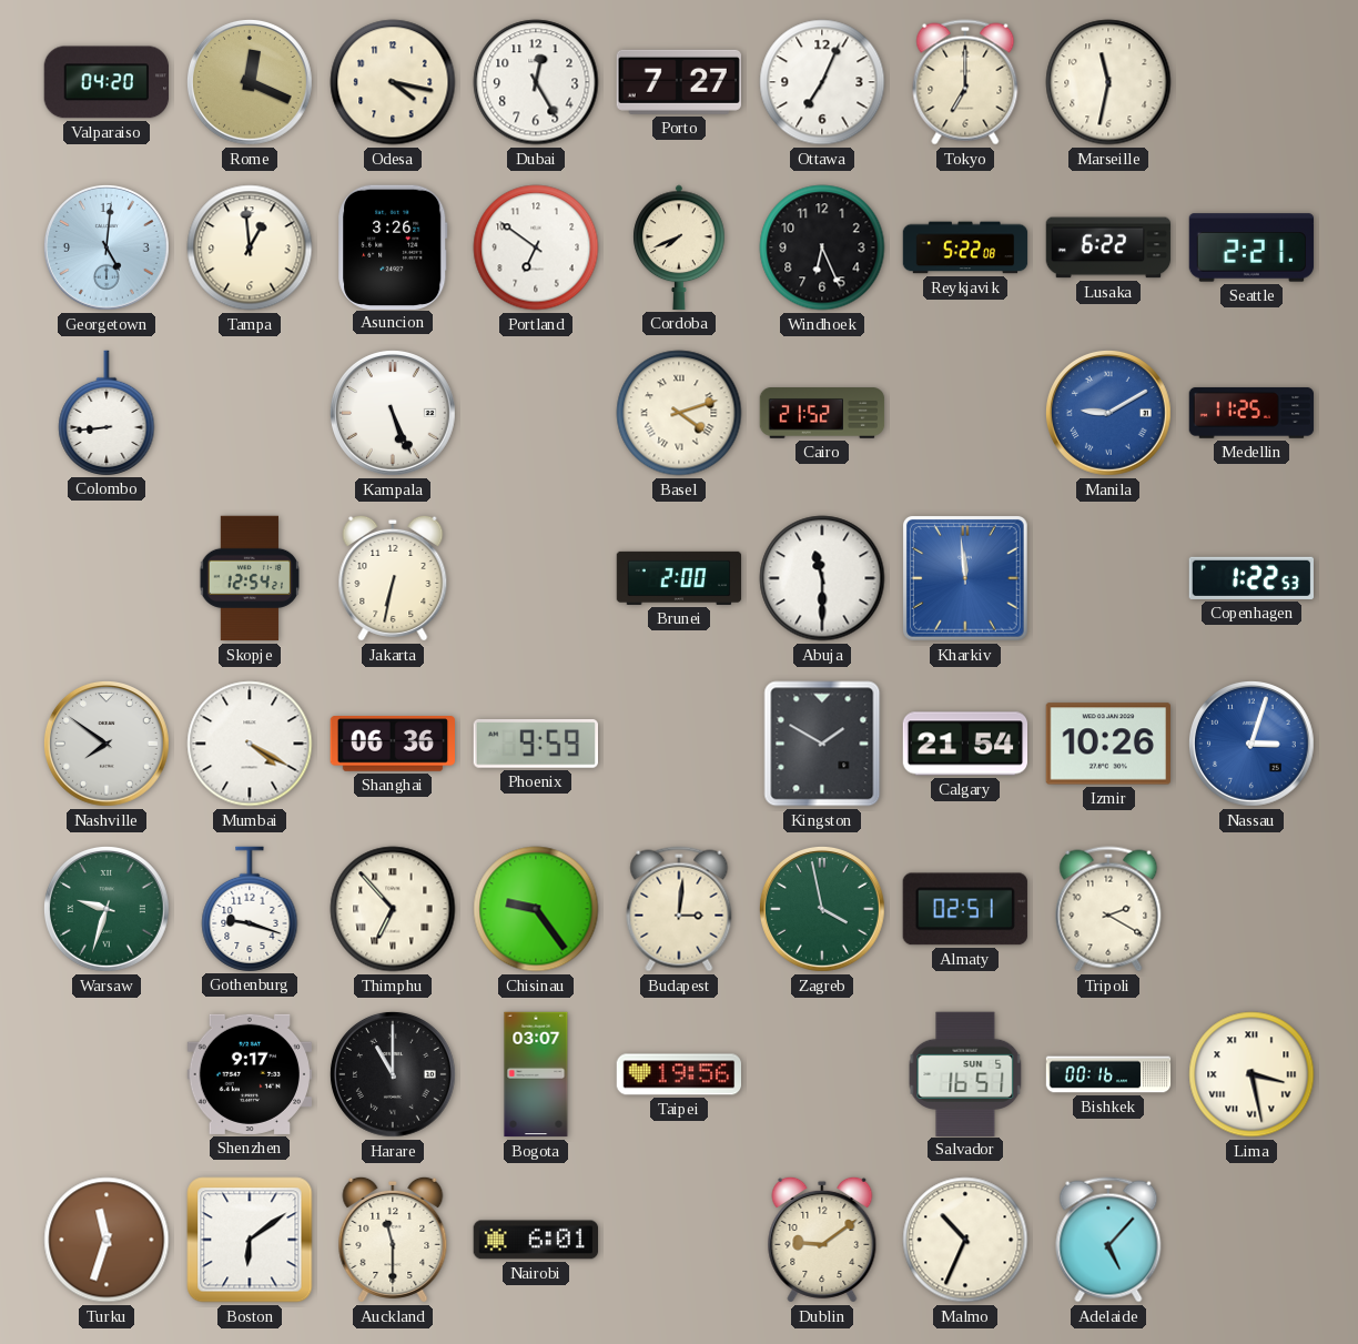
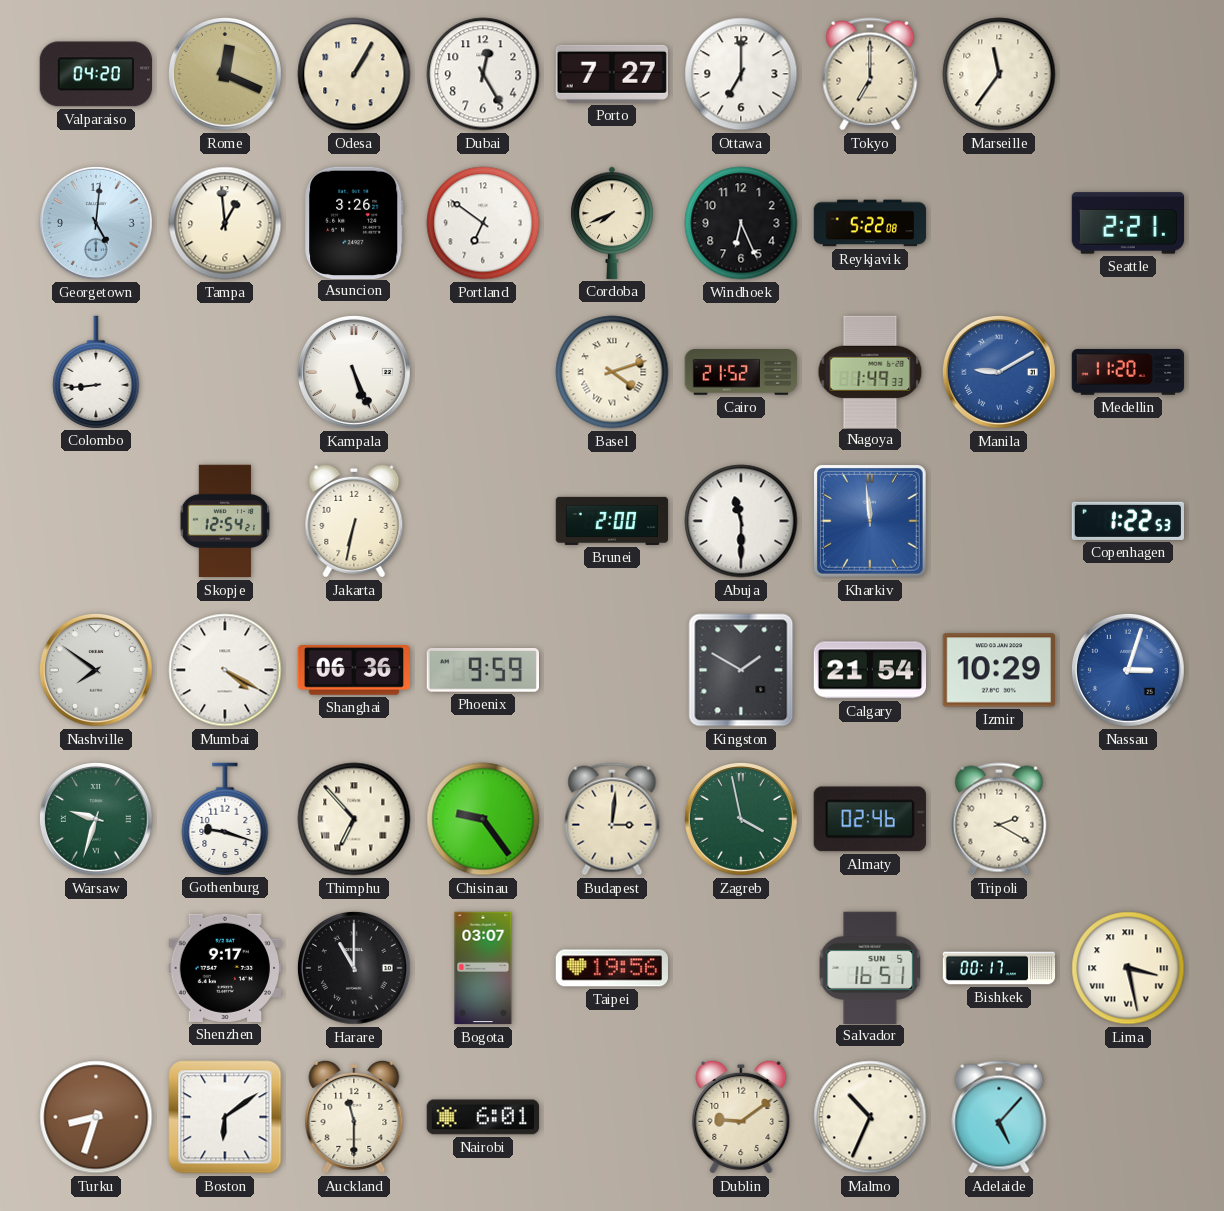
Odesa: 4:17 -> 1:05
Ottawa: 7:04 -> 7:00
Marseille: 11:32 -> 11:36
Lusaka: 6:22 -> none
Nagoya: none -> 1:49
Medellin: 11:25 -> 11:20
Izmir: 10:26 -> 10:29
Almaty: 02:51 -> 02:46
Bishkek: 00:16 -> 00:17
Turku: 11:33 -> 8:33
